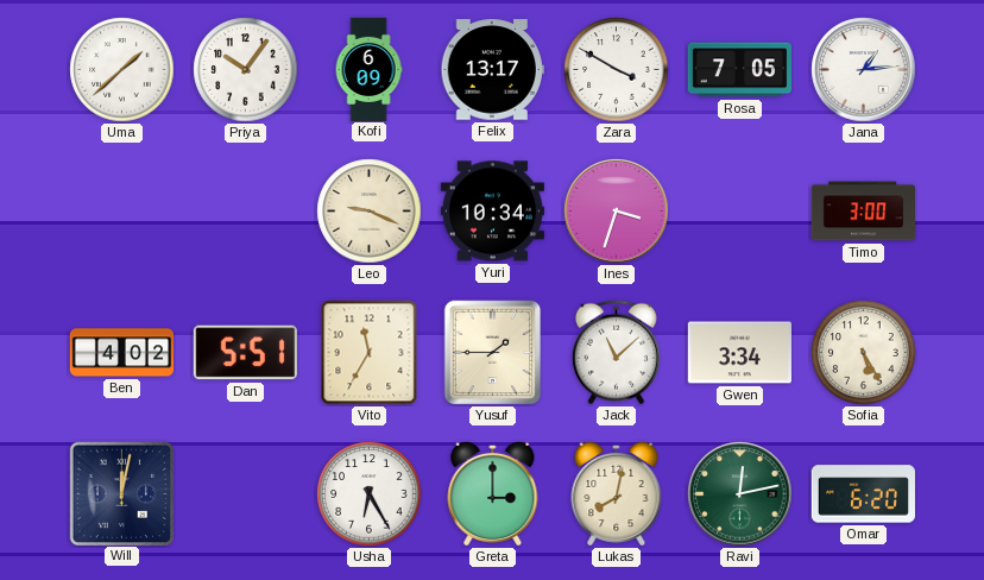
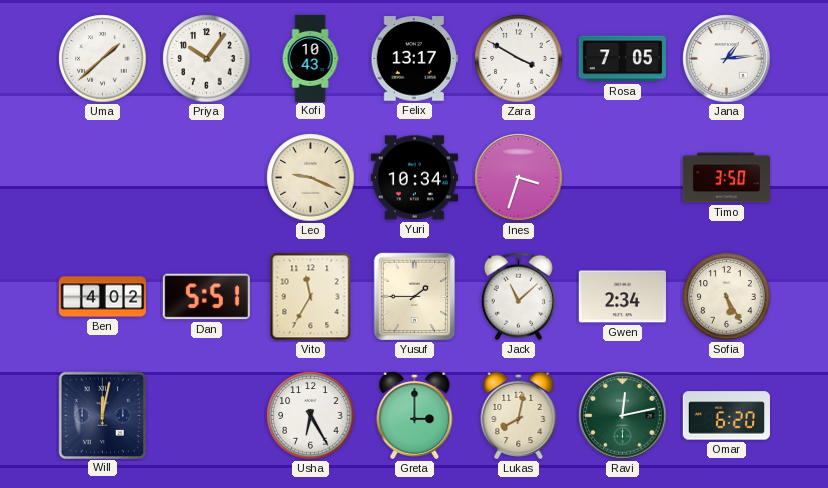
Kofi: 6:09 -> 10:43
Timo: 3:00 -> 3:50
Gwen: 3:34 -> 2:34
